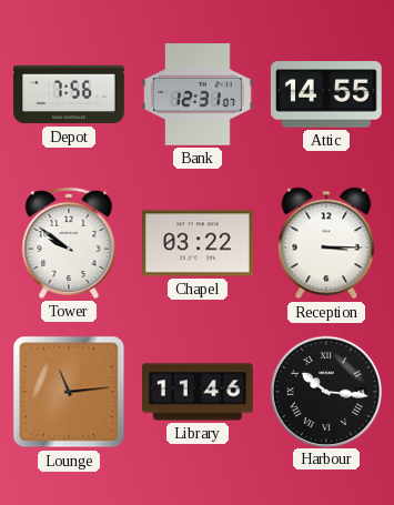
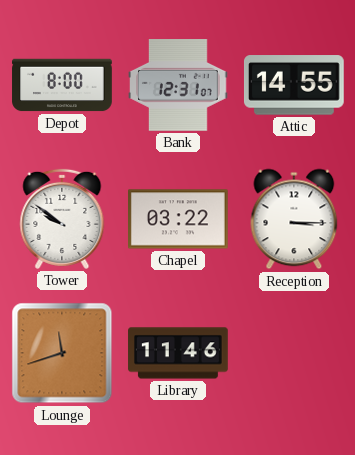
Depot: 7:56 -> 8:00
Lounge: 11:14 -> 11:42
Harbour: 10:16 -> none
